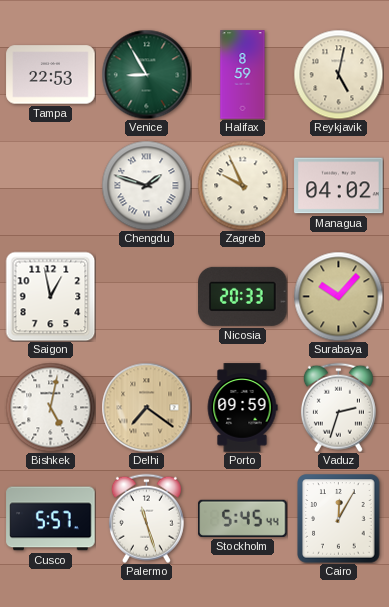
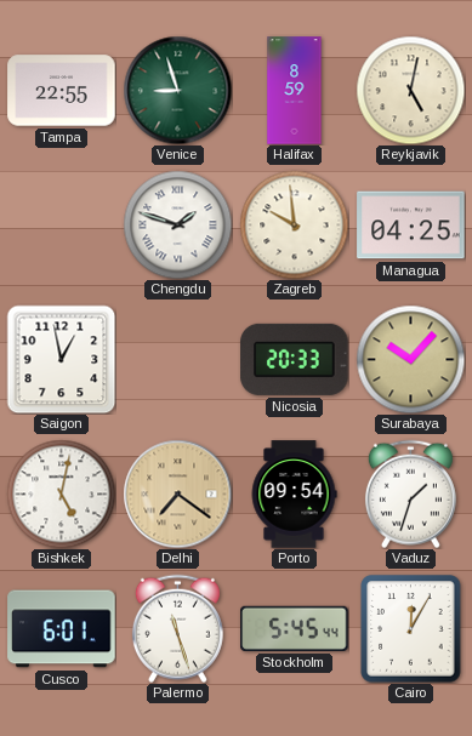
Tampa: 22:53 -> 22:55
Venice: 8:55 -> 8:57
Zagreb: 9:56 -> 9:59
Managua: 04:02 -> 04:25
Porto: 09:59 -> 09:54
Vaduz: 2:33 -> 1:33
Cusco: 5:57 -> 6:01
